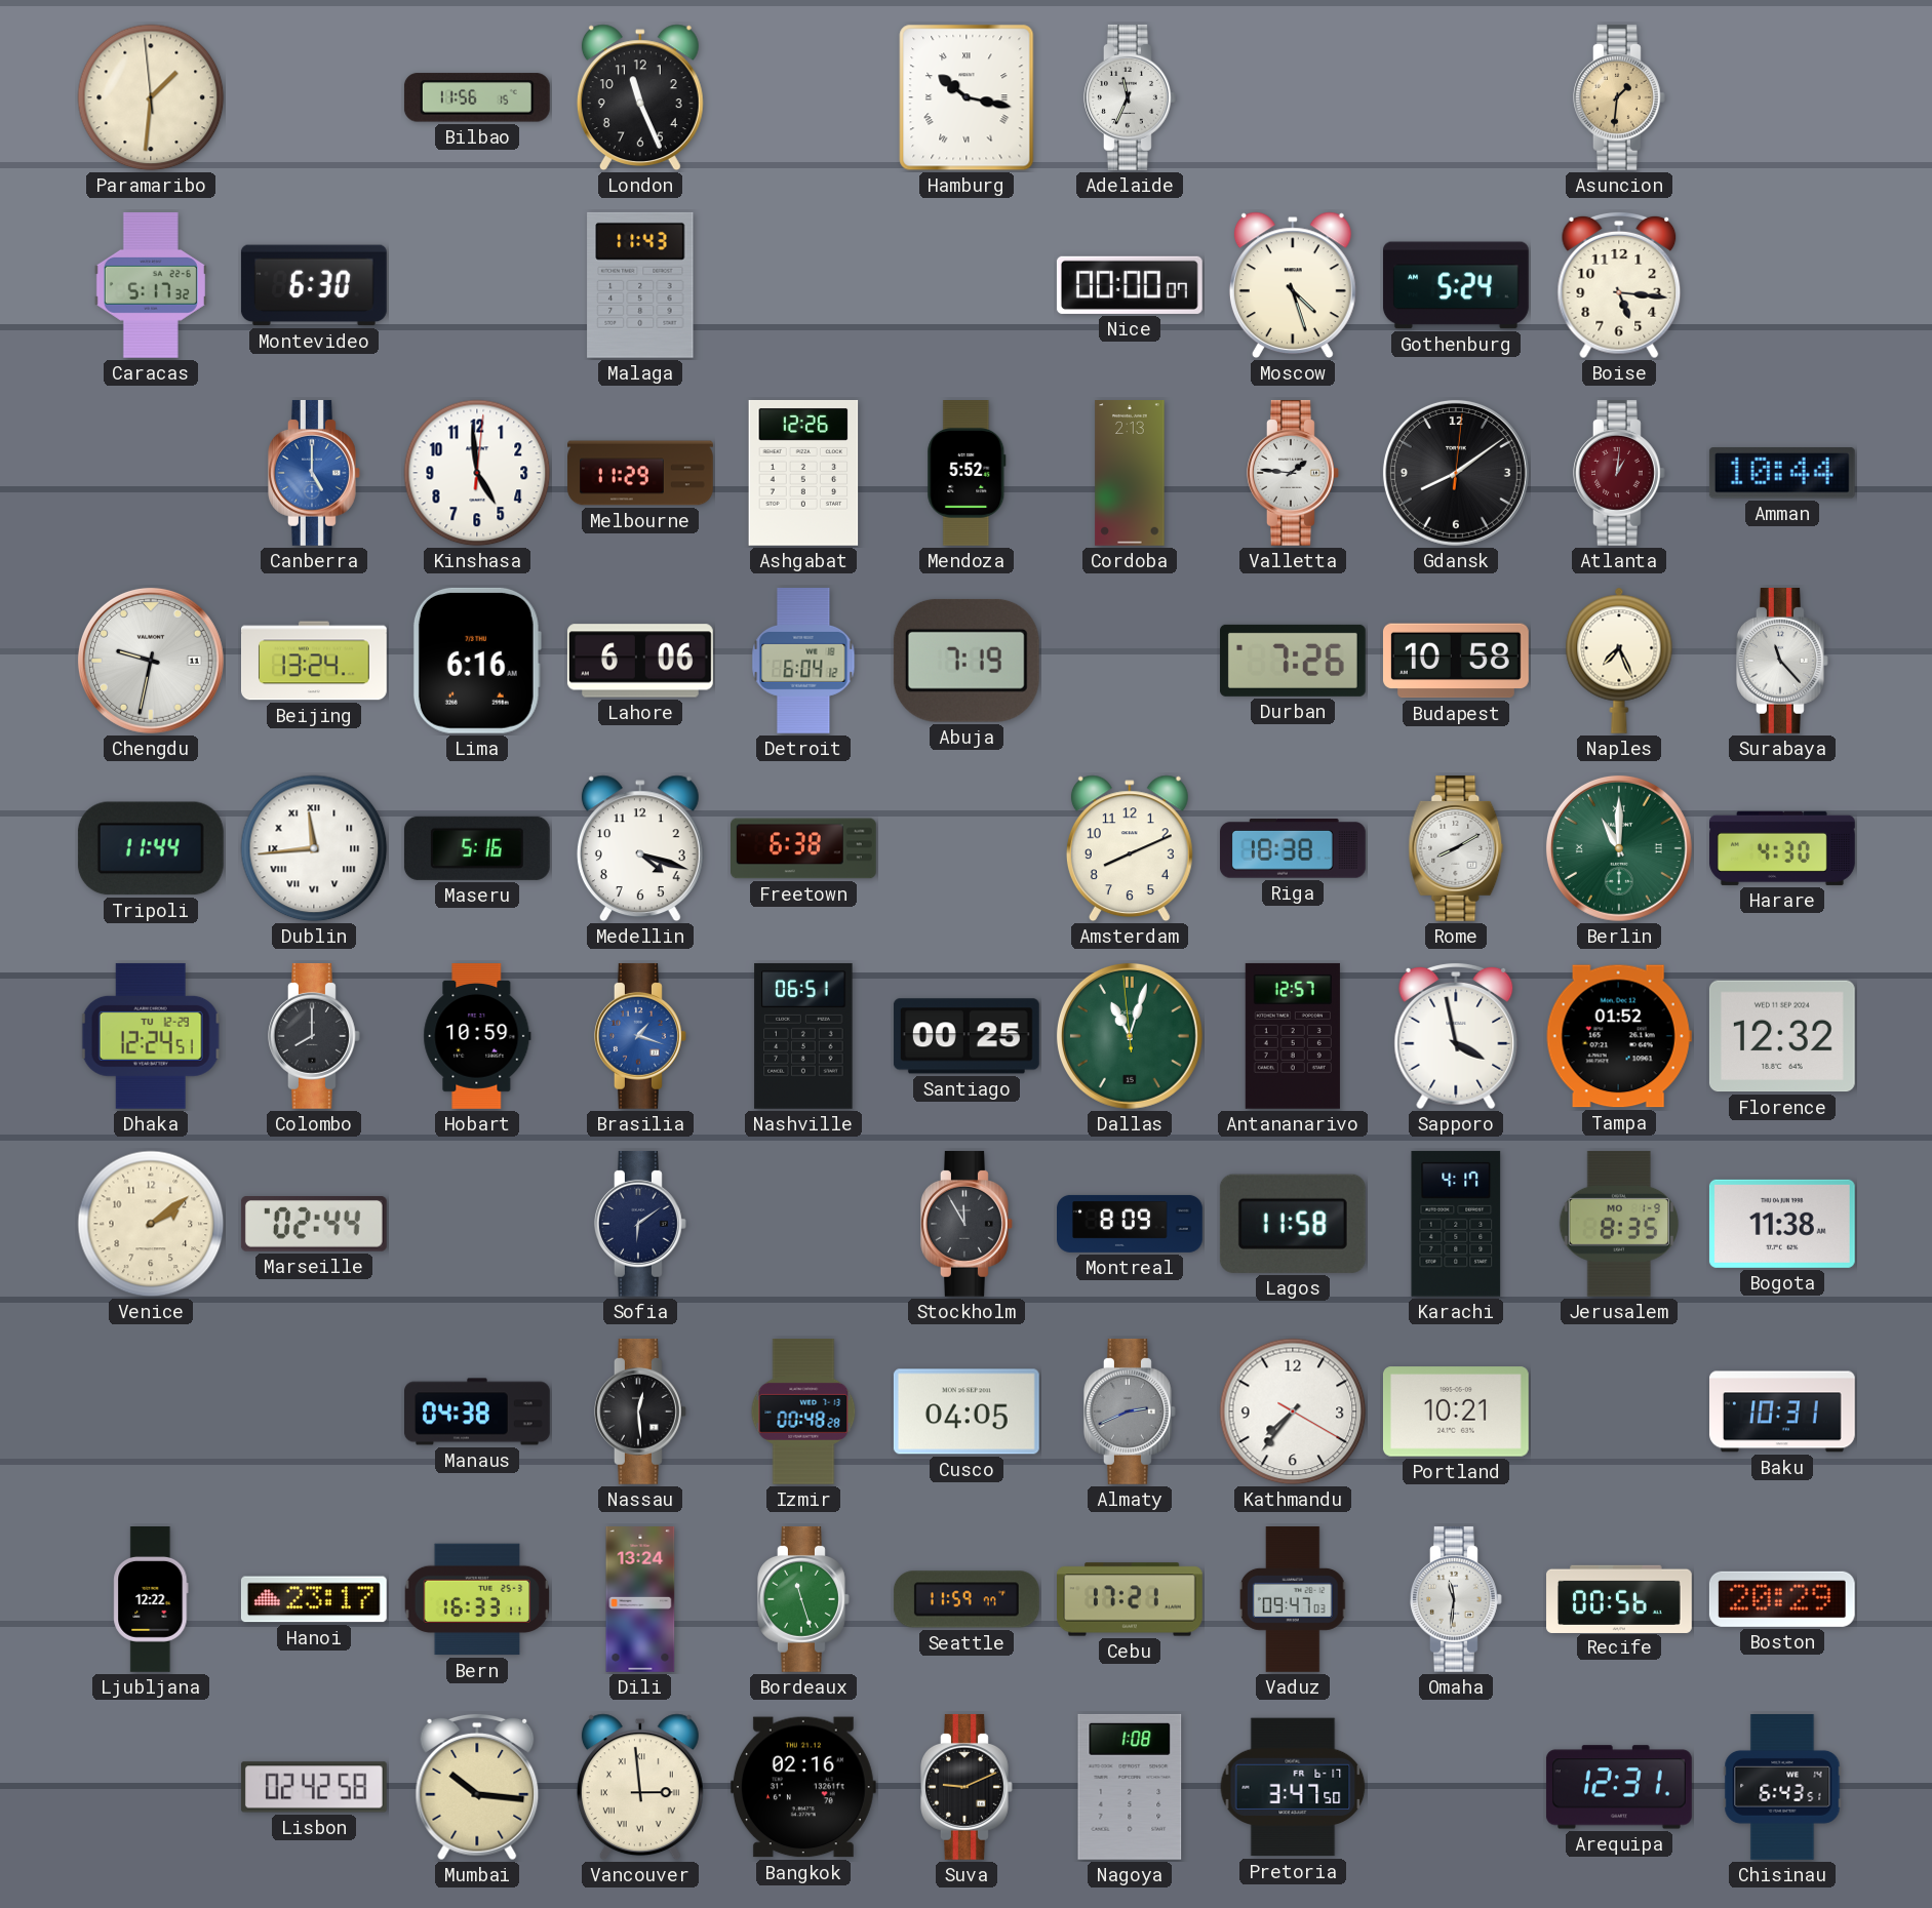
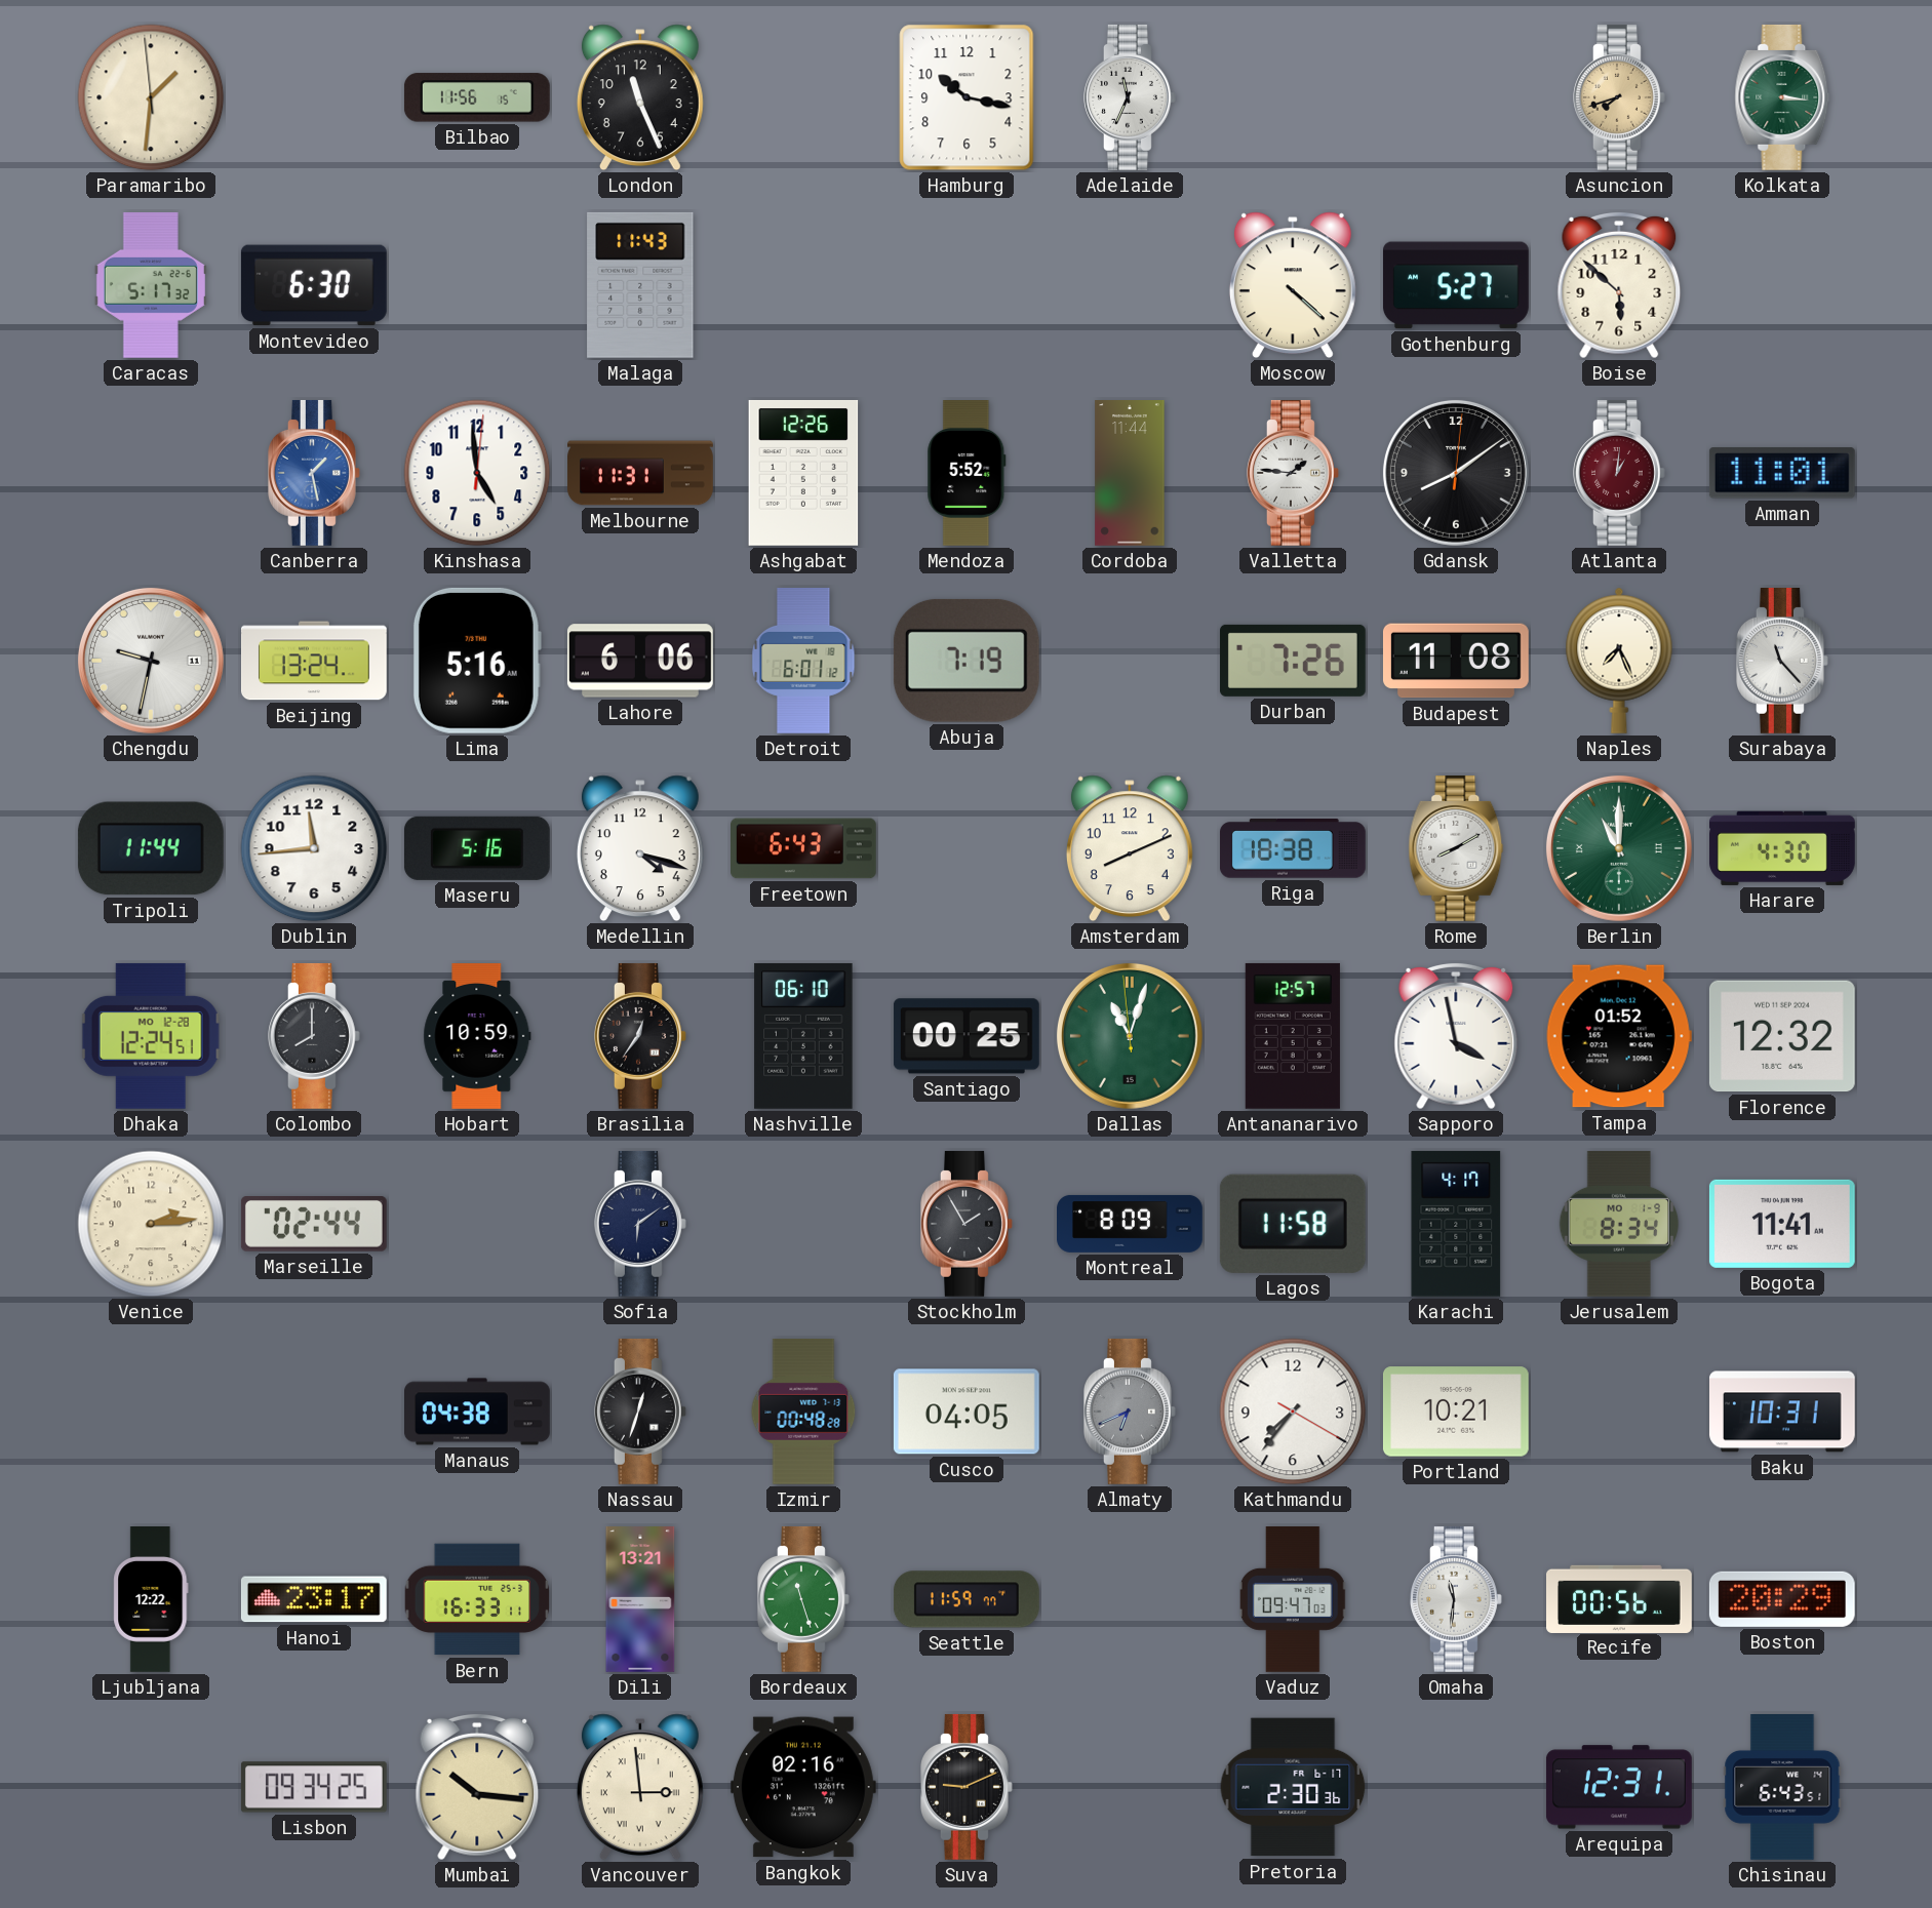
Hamburg numerals: Roman -> Arabic
Asuncion: 1:31 -> 7:42
Kolkata: none -> 3:16
Nice: 00:00 -> none
Moscow: 4:27 -> 4:22
Gothenburg: 5:24 -> 5:27
Boise: 5:16 -> 5:52
Canberra: 5:00 -> 1:28
Melbourne: 11:29 -> 11:31
Cordoba: 2:13 -> 11:44
Amman: 10:44 -> 11:01
Lima: 6:16 -> 5:16
Detroit: 6:04 -> 6:01
Budapest: 10:58 -> 11:08
Dublin numerals: Roman -> Arabic
Freetown: 6:38 -> 6:43
Dhaka date: TU 12-29 -> MO 12-28
Brasilia: 1:18 -> 12:36
Brasilia dial: blue -> black
Nashville: 06:51 -> 06:10
Venice: 2:09 -> 2:14
Stockholm: 11:55 -> 1:55
Jerusalem: 8:35 -> 8:34
Bogota: 11:38 -> 11:41
Nassau: 12:29 -> 12:33
Almaty: 2:41 -> 6:41
Dili: 13:24 -> 13:21
Cebu: 17:21 -> none
Lisbon: 02:42 -> 09:34
Nagoya: 1:08 -> none
Pretoria: 3:47 -> 2:30
